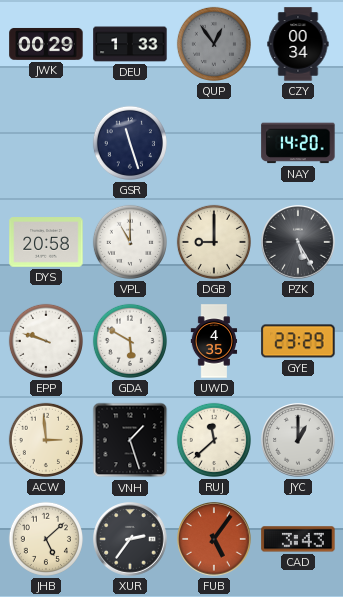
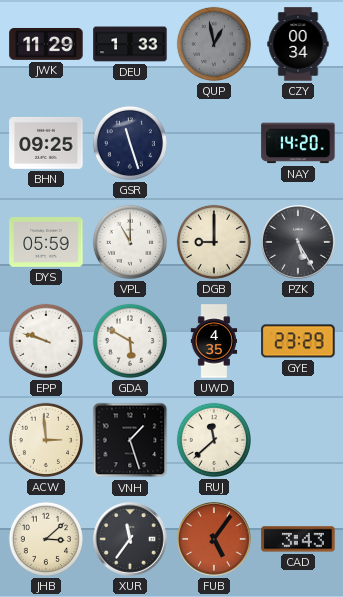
JWK: 00:29 -> 11:29
QUP: 12:54 -> 12:58
BHN: none -> 09:25
DYS: 20:58 -> 05:59
JYC: 1:00 -> none
JHB: 5:08 -> 3:08
XUR: 2:36 -> 11:36
